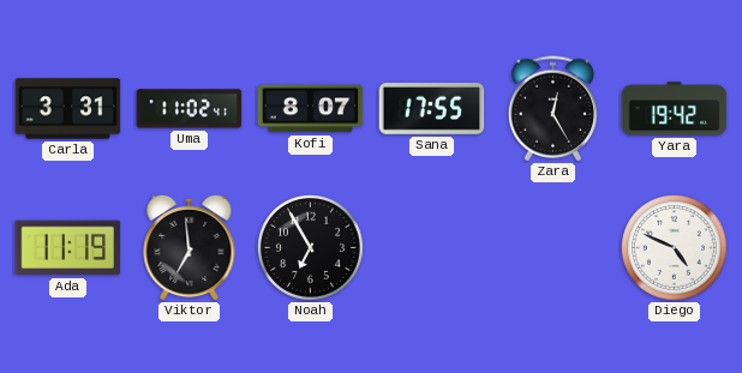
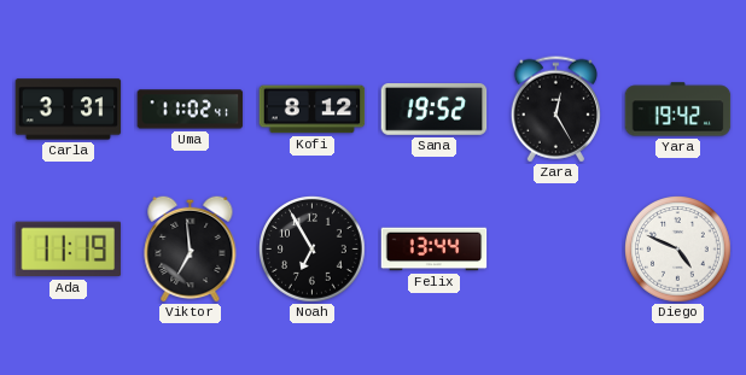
Kofi: 8:07 -> 8:12
Sana: 17:55 -> 19:52
Felix: none -> 13:44
